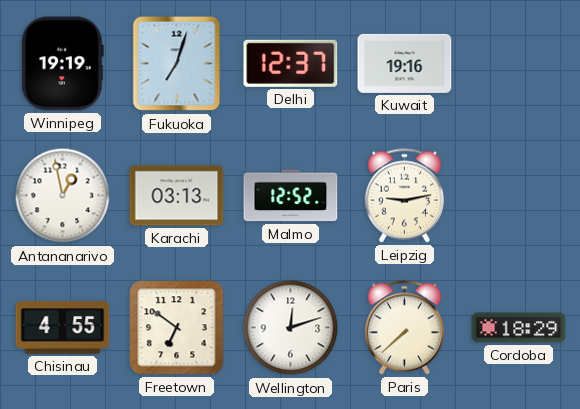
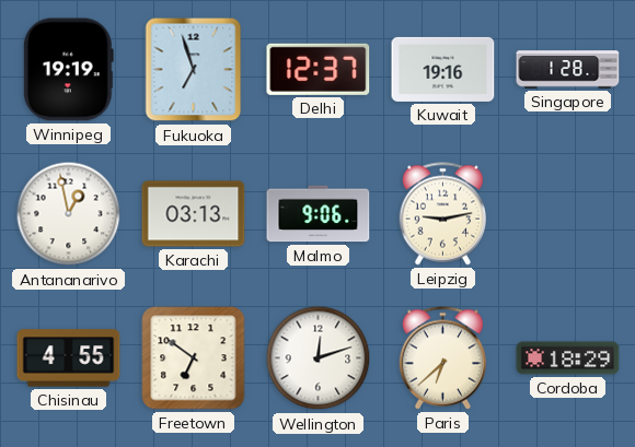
Fukuoka: 7:03 -> 6:57
Singapore: none -> 1:28
Malmo: 12:52 -> 9:06
Paris: 7:38 -> 6:38
